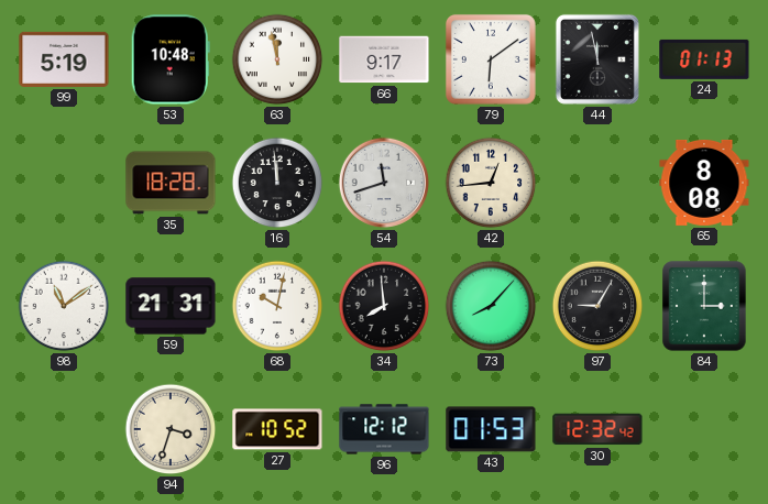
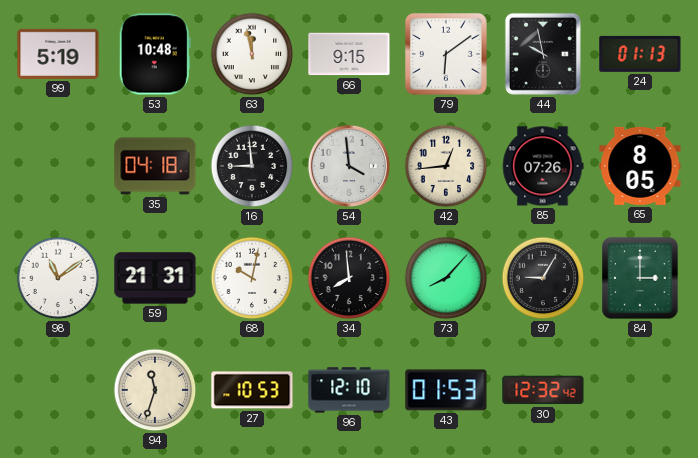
66: 9:17 -> 9:15
44: 11:58 -> 9:58
35: 18:28 -> 04:18
16: 11:59 -> 8:59
54: 11:42 -> 3:59
85: none -> 07:26
65: 8:08 -> 8:05
94: 3:33 -> 11:33
27: 10:52 -> 10:53
96: 12:12 -> 12:10
